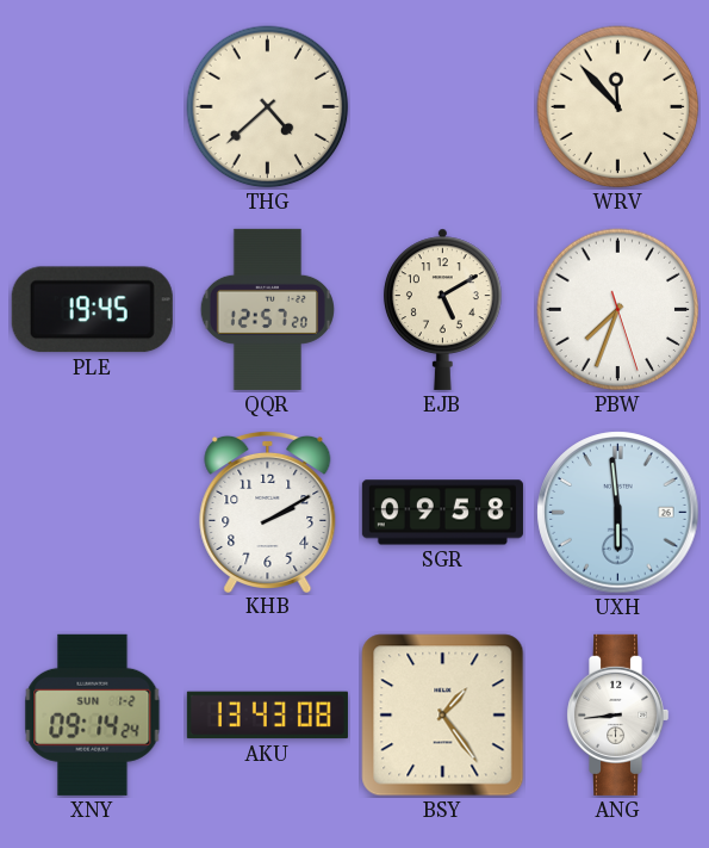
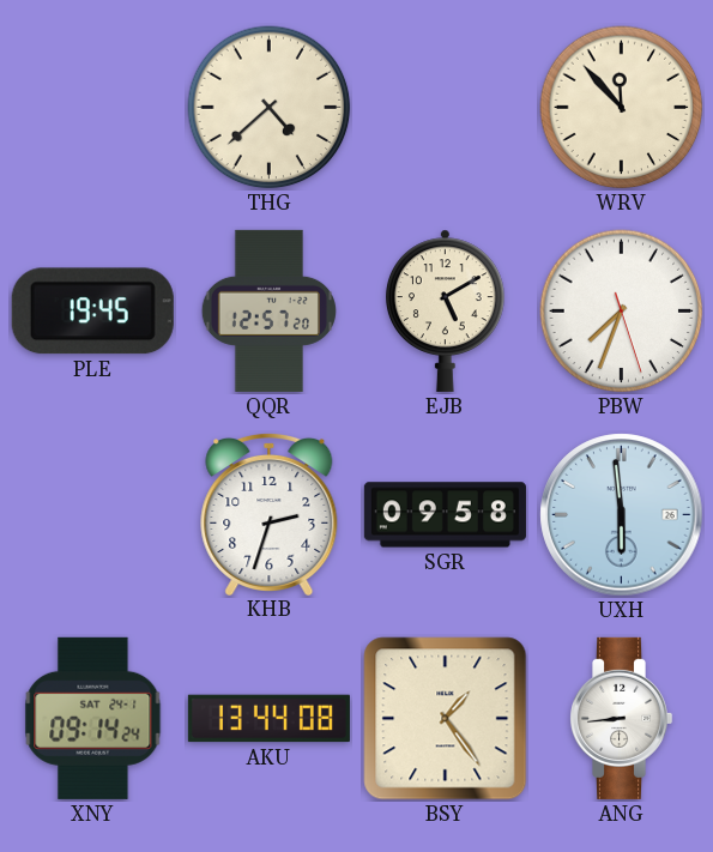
KHB: 2:10 -> 2:33
XNY date: SUN 1-2 -> SAT 24-1
AKU: 13:43 -> 13:44
